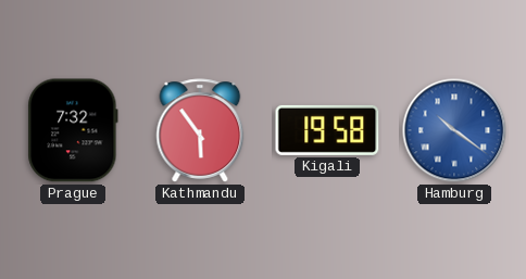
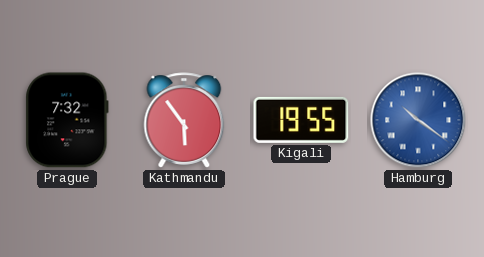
Kigali: 19:58 -> 19:55
